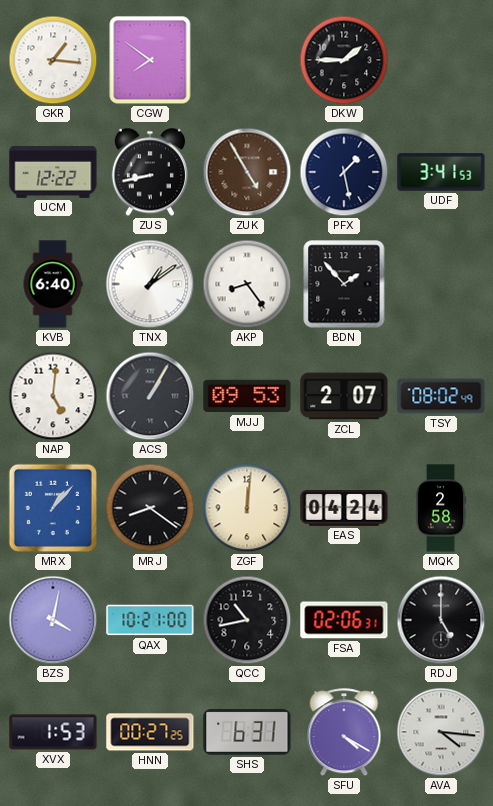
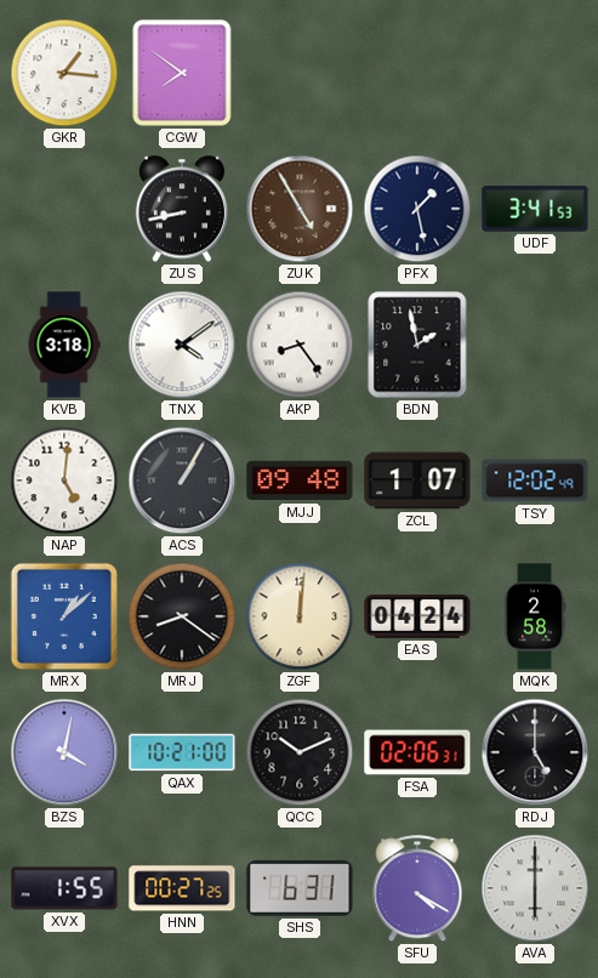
DKW: 1:45 -> none
UCM: 12:22 -> none
KVB: 6:40 -> 3:18
TNX: 1:09 -> 4:09
BDN: 1:53 -> 1:58
MJJ: 09:53 -> 09:48
ZCL: 2:07 -> 1:07
TSY: 08:02 -> 12:02
MRX: 1:07 -> 1:08
QCC: 10:43 -> 10:11
XVX: 1:53 -> 1:55
AVA: 4:16 -> 6:00
